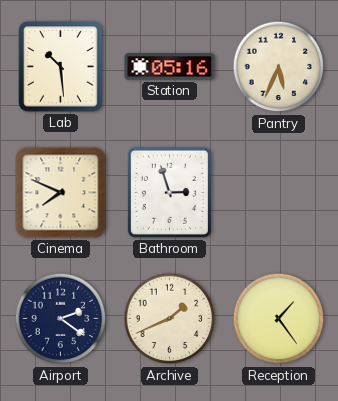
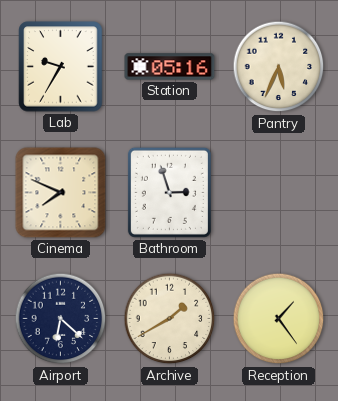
Lab: 10:29 -> 9:35
Airport: 2:21 -> 6:22
Archive: 1:41 -> 1:40
